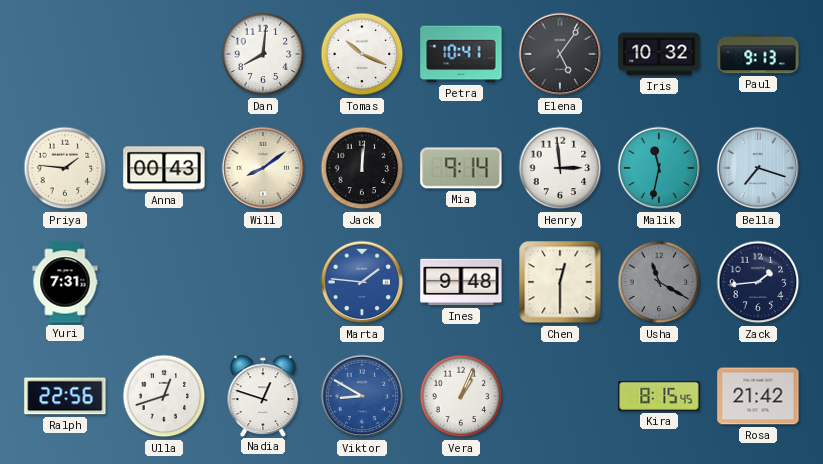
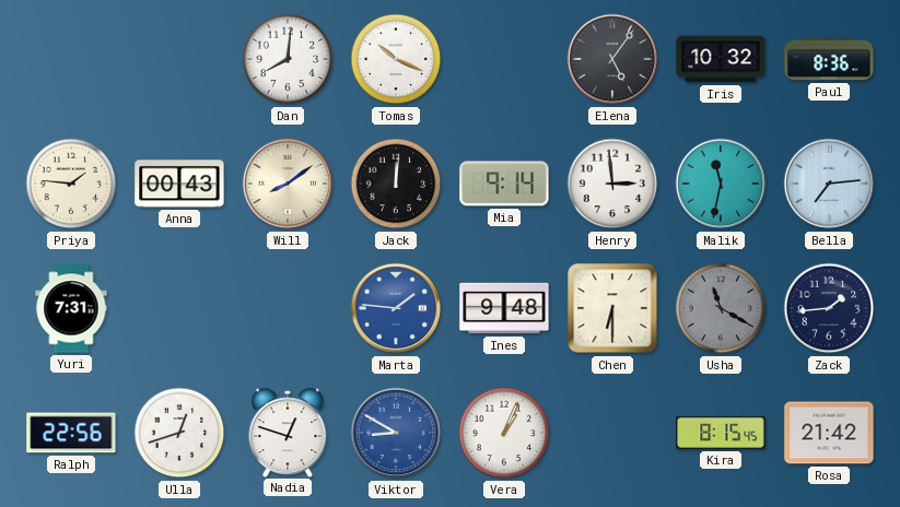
Petra: 10:41 -> none
Paul: 9:13 -> 8:36
Bella: 7:18 -> 7:14
Chen: 12:30 -> 6:30
